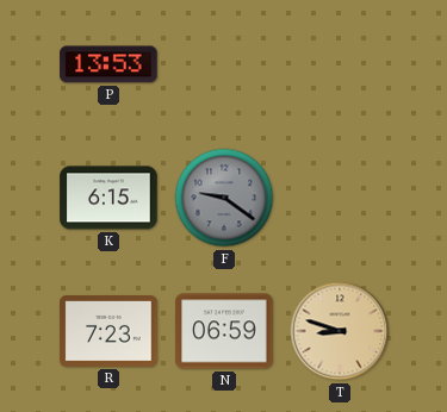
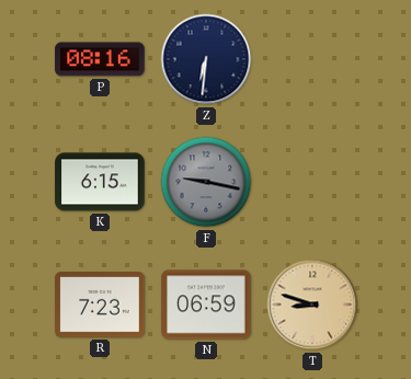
P: 13:53 -> 08:16
Z: none -> 6:31
F: 9:21 -> 9:17
